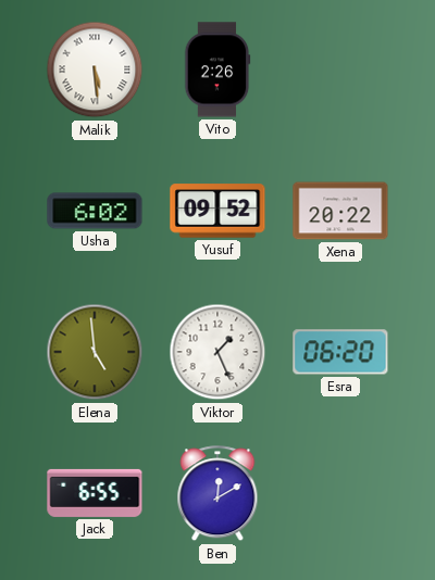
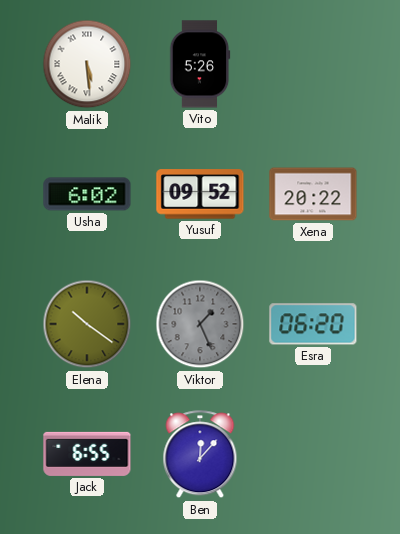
Vito: 2:26 -> 5:26
Elena: 4:59 -> 10:21
Viktor dial: white -> grey
Ben: 12:10 -> 12:07
